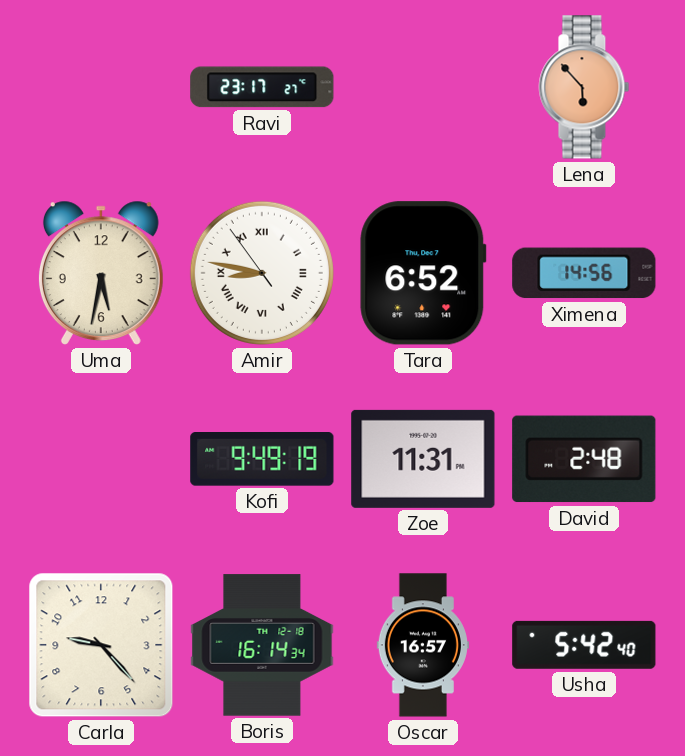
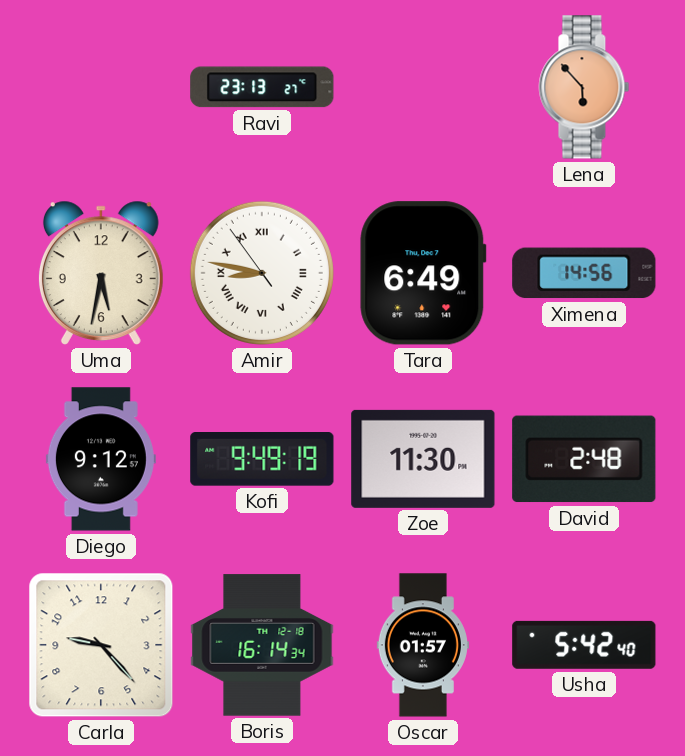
Ravi: 23:17 -> 23:13
Tara: 6:52 -> 6:49
Diego: none -> 9:12
Zoe: 11:31 -> 11:30
Oscar: 16:57 -> 01:57
